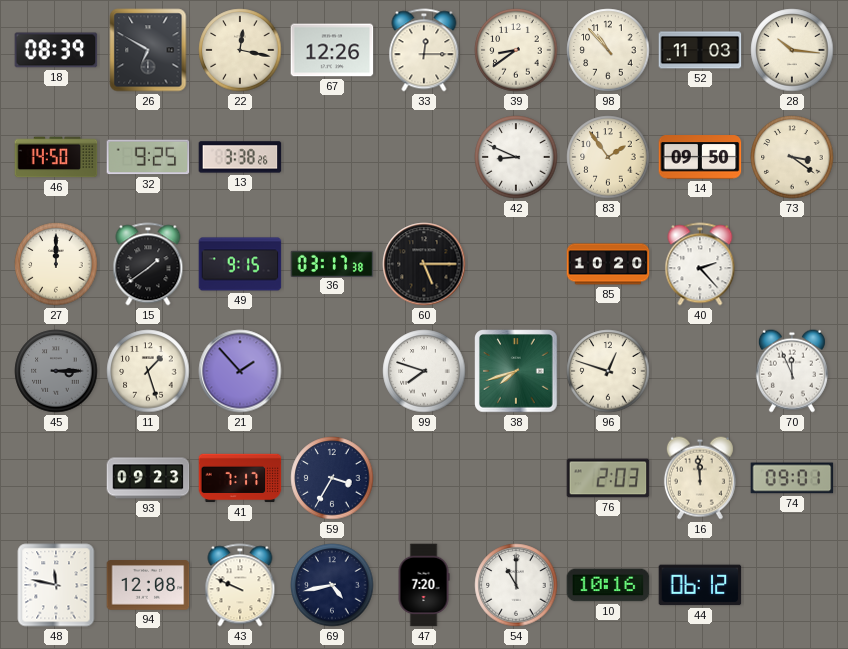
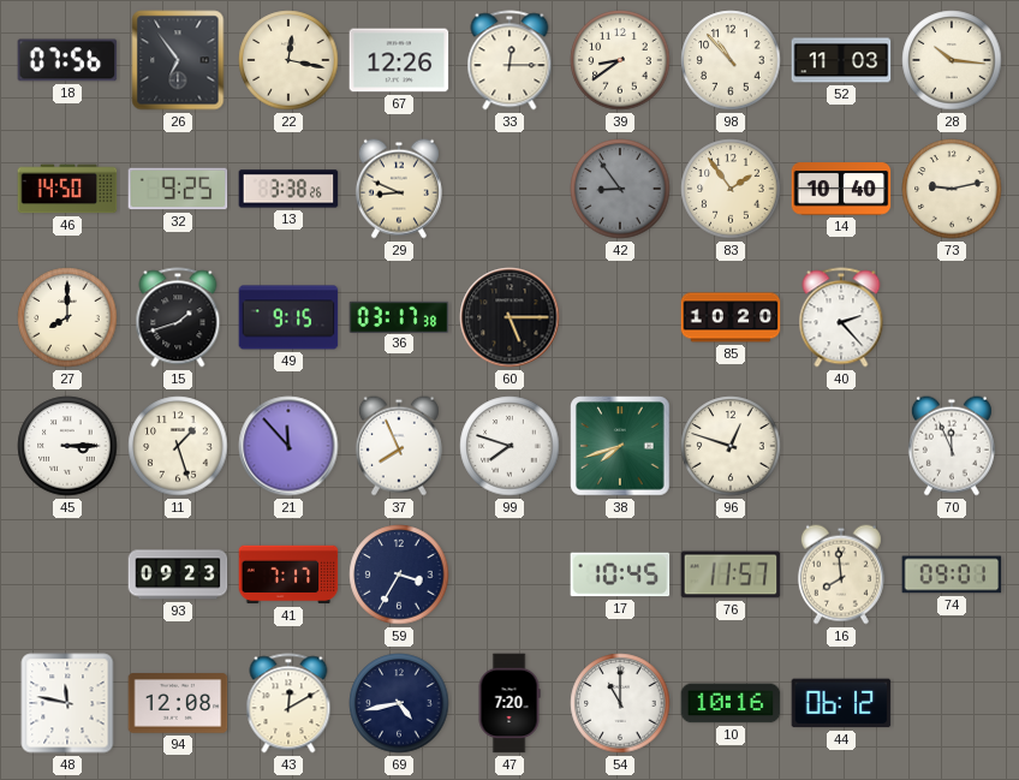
18: 08:39 -> 07:56
26: 6:50 -> 6:54
29: none -> 8:49
42: 8:49 -> 8:54
42 dial: white -> grey
14: 09:50 -> 10:40
73: 3:21 -> 9:13
27: 12:00 -> 8:00
15: 1:39 -> 1:42
45 dial: grey -> white
21: 1:53 -> 11:53
37: none -> 7:56
17: none -> 10:45
76: 2:03 -> 11:57
16: 11:59 -> 7:59
43: 9:49 -> 12:10
